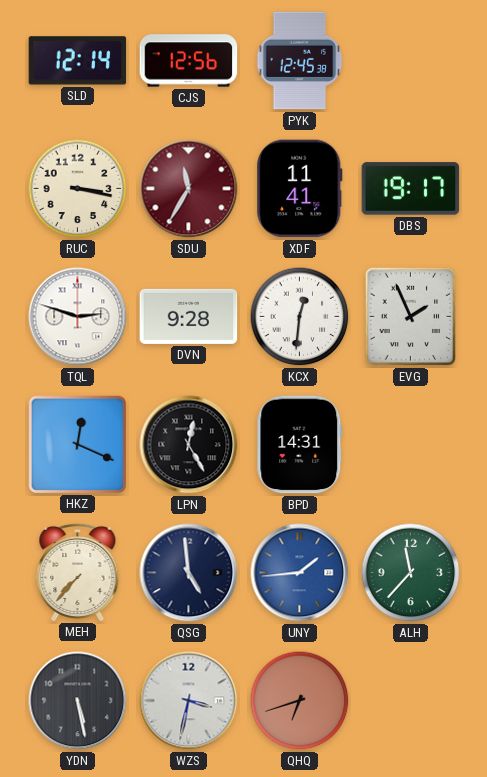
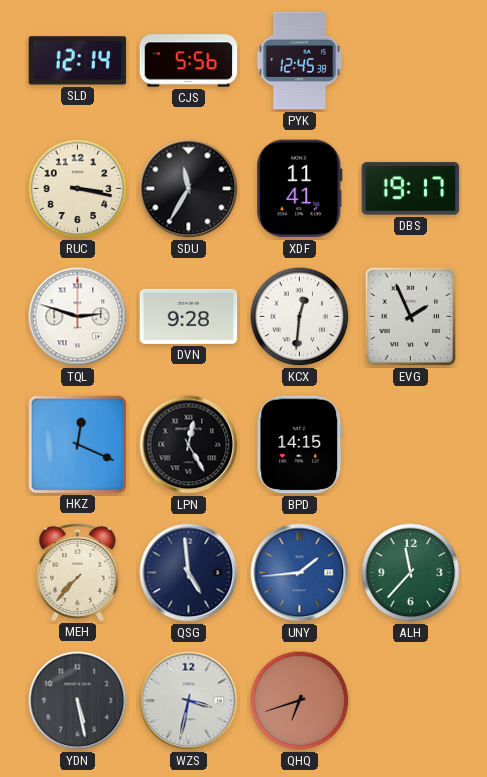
CJS: 12:56 -> 5:56
SDU dial: burgundy -> black
BPD: 14:31 -> 14:15
